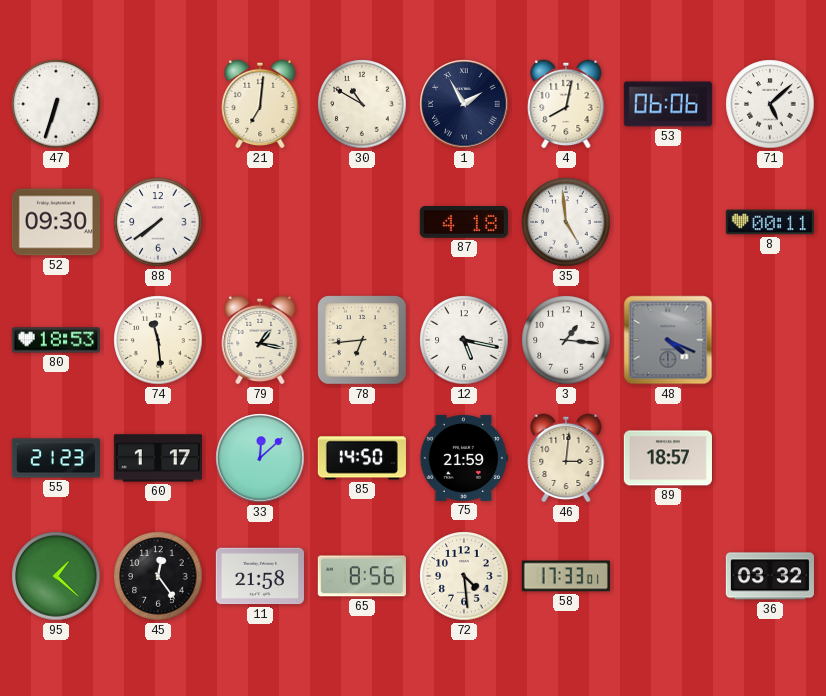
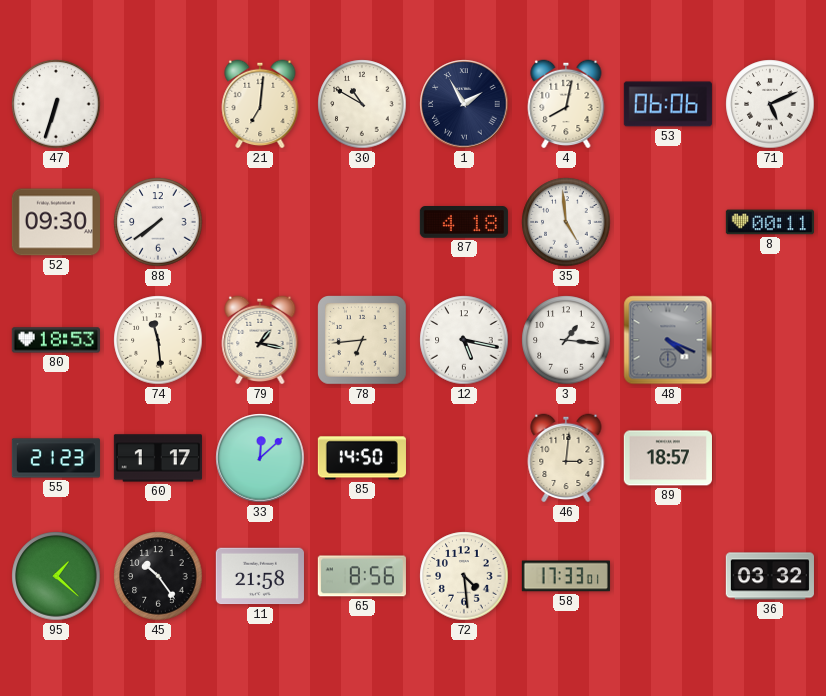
71: 5:08 -> 5:11
75: 21:59 -> none
45: 12:24 -> 10:24
